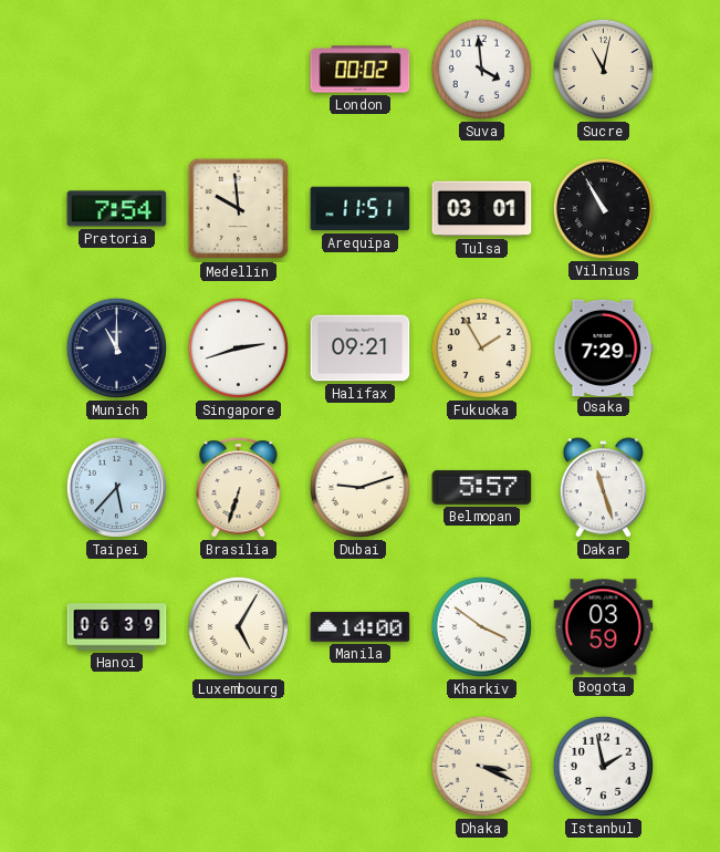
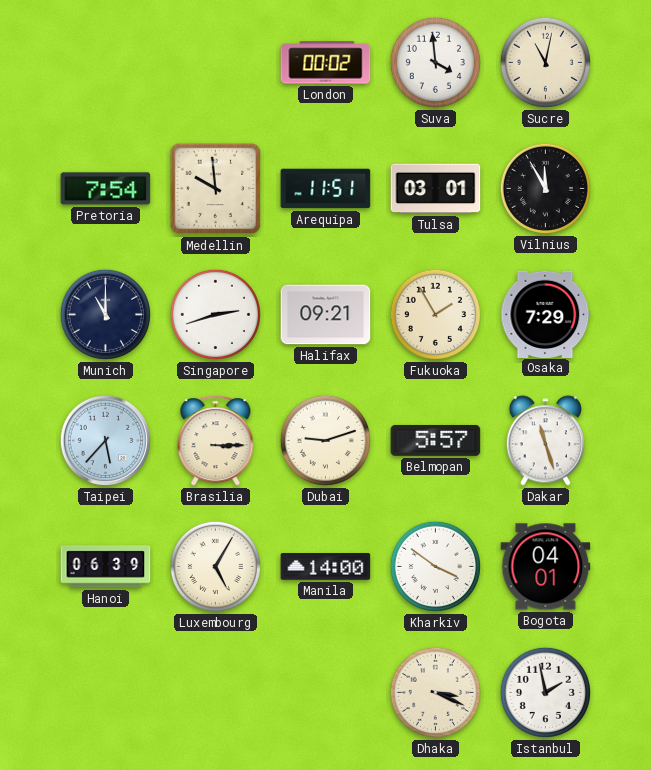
Vilnius: 10:55 -> 11:55
Brasilia: 6:33 -> 3:15
Bogota: 03:59 -> 04:01
